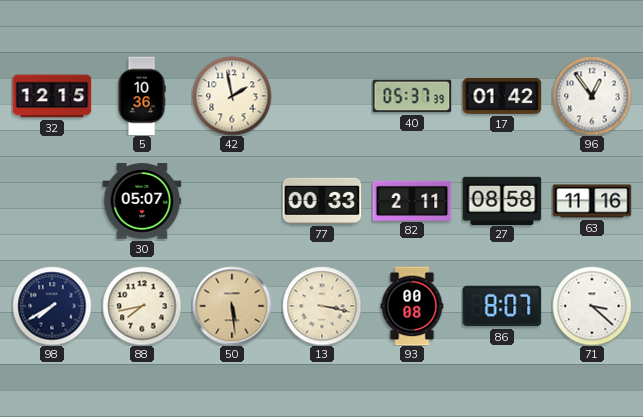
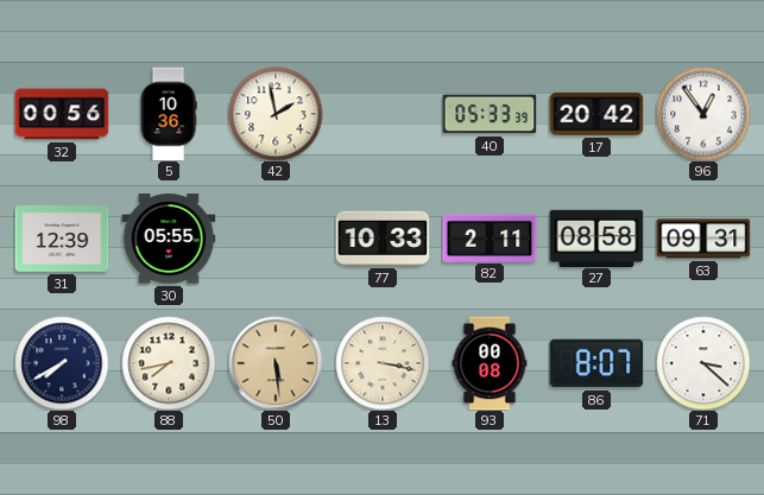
32: 12:15 -> 00:56
40: 05:37 -> 05:33
17: 01:42 -> 20:42
31: none -> 12:39
30: 05:07 -> 05:55
77: 00:33 -> 10:33
63: 11:16 -> 09:31
